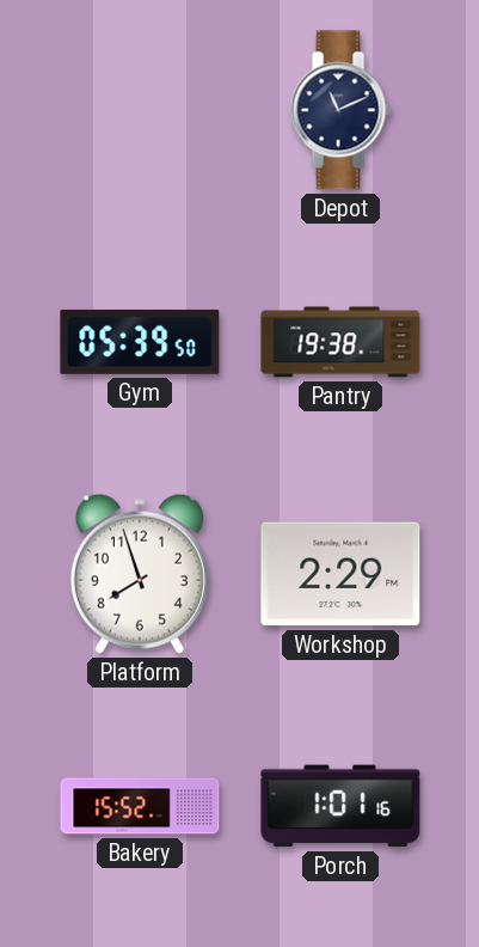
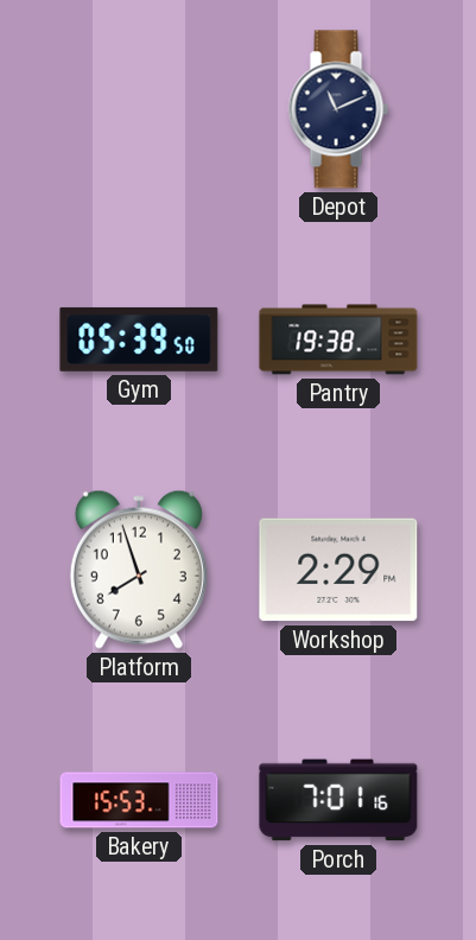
Bakery: 15:52 -> 15:53
Porch: 1:01 -> 7:01
